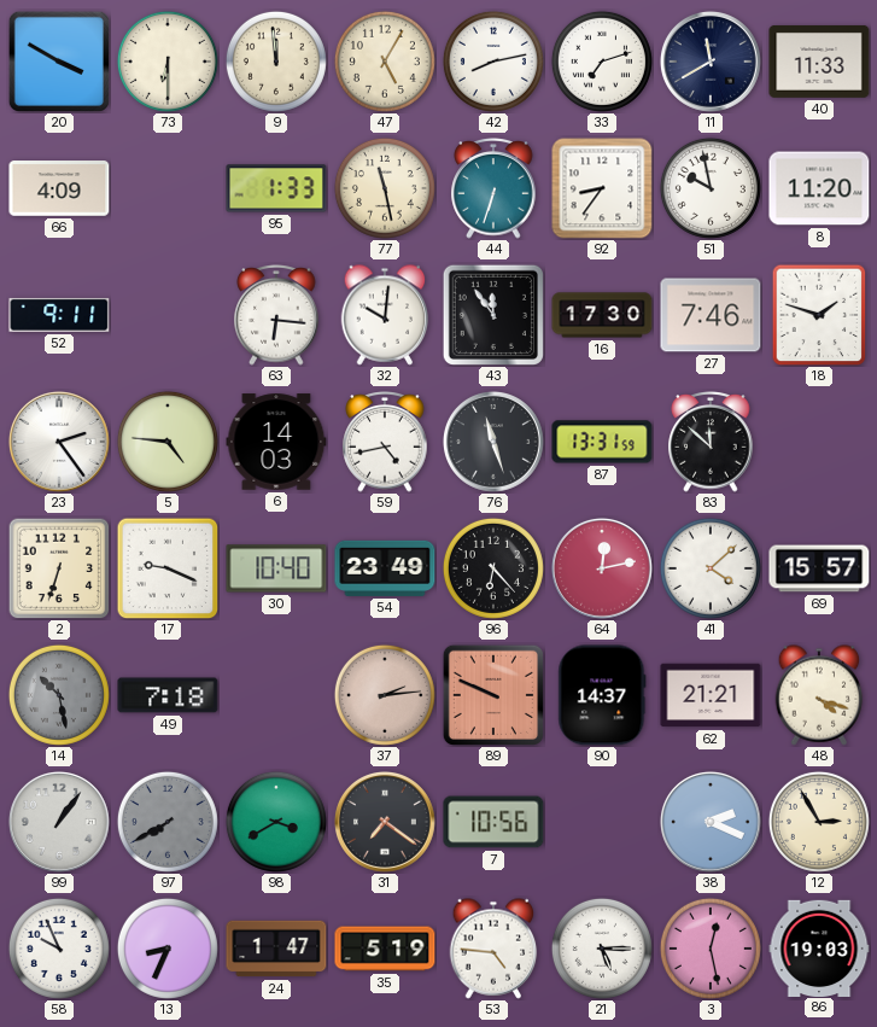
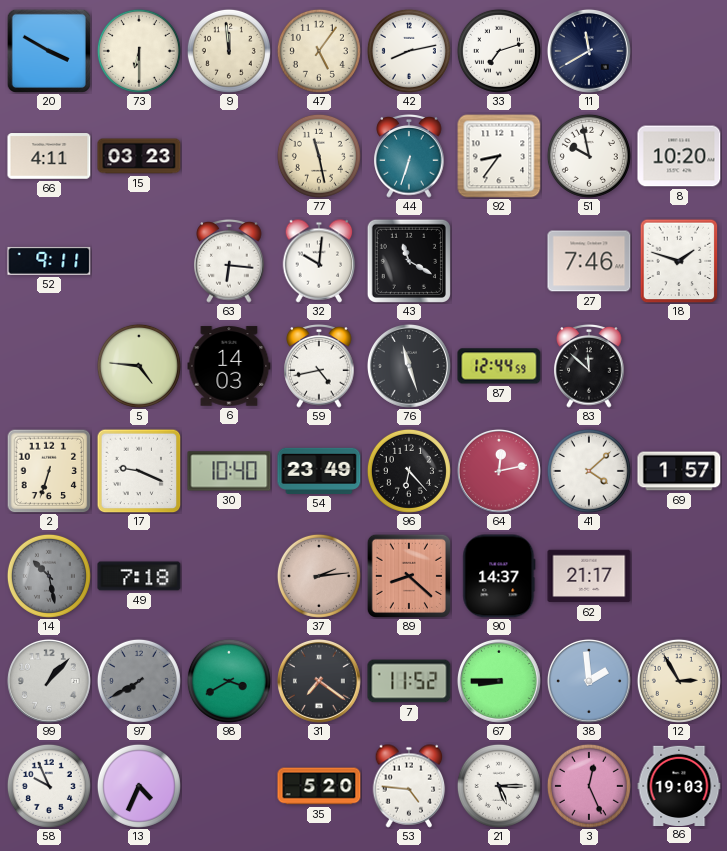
47: 5:05 -> 5:06
40: 11:33 -> none
66: 4:09 -> 4:11
15: none -> 03:23
95: 1:33 -> none
8: 11:20 -> 10:20
43: 11:54 -> 11:20
16: 17:30 -> none
23: 2:24 -> none
87: 13:31 -> 12:44
69: 15:57 -> 1:57
89: 9:49 -> 8:22
62: 21:21 -> 21:17
48: 4:18 -> none
99: 1:06 -> 1:07
7: 10:56 -> 11:52
67: none -> 8:45
38: 2:19 -> 1:59
13: 8:34 -> 4:34
24: 1:47 -> none
35: 5:19 -> 5:20
3: 12:28 -> 12:26
